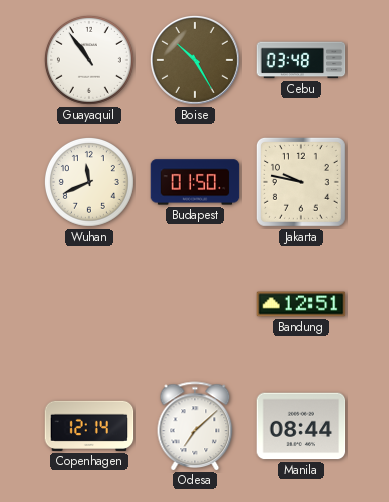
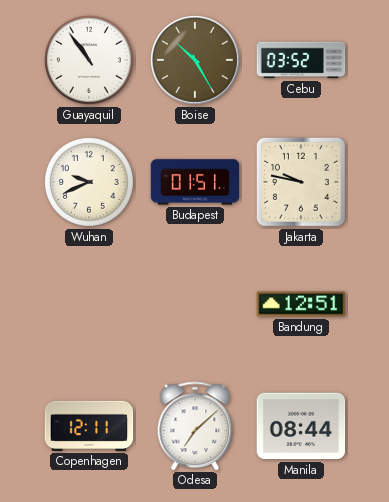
Cebu: 03:48 -> 03:52
Wuhan: 11:41 -> 9:41
Budapest: 01:50 -> 01:51
Copenhagen: 12:14 -> 12:11
